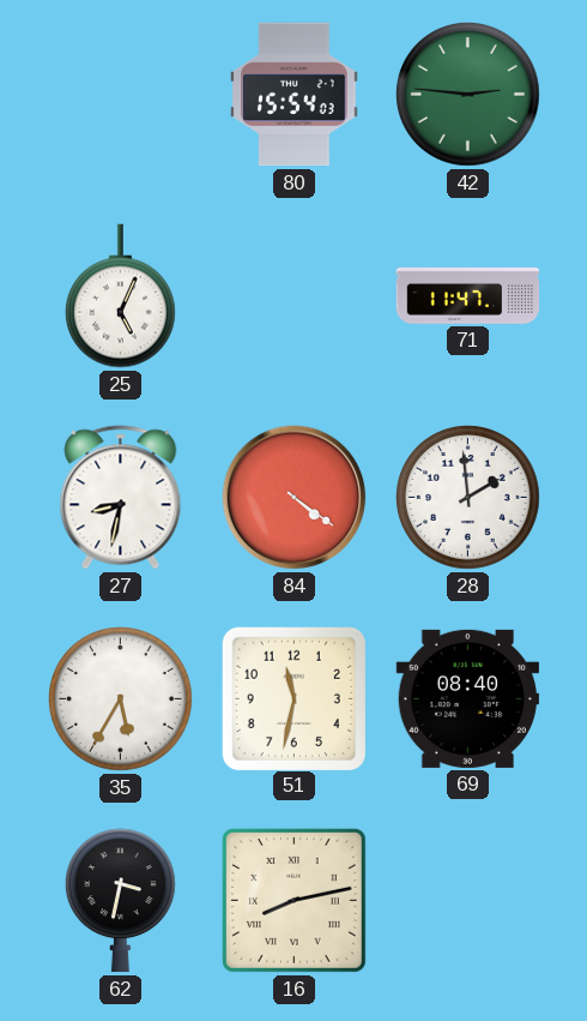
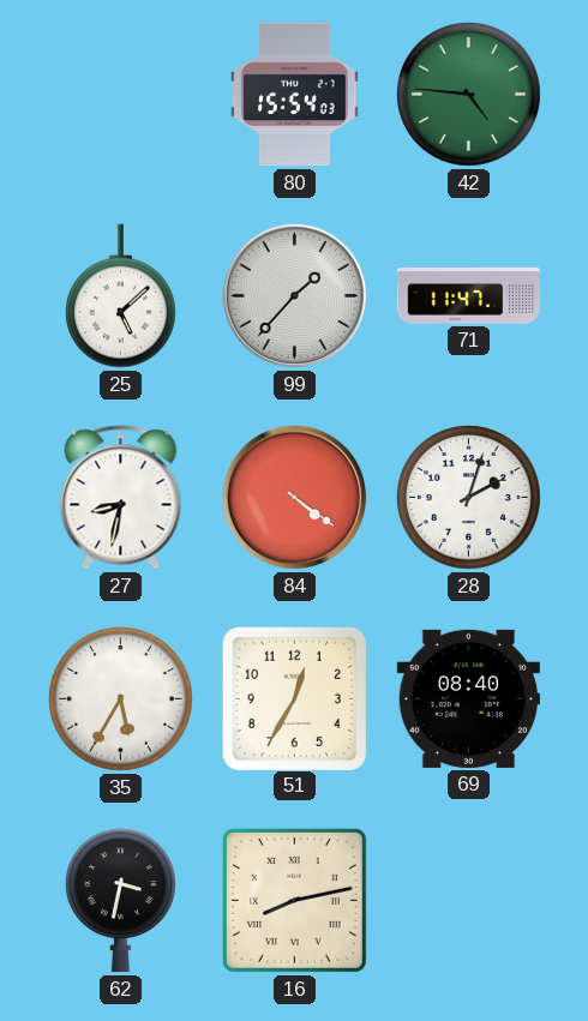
42: 2:46 -> 4:46
25: 5:04 -> 5:08
99: none -> 1:37
28: 1:59 -> 2:03
51: 11:32 -> 12:35
